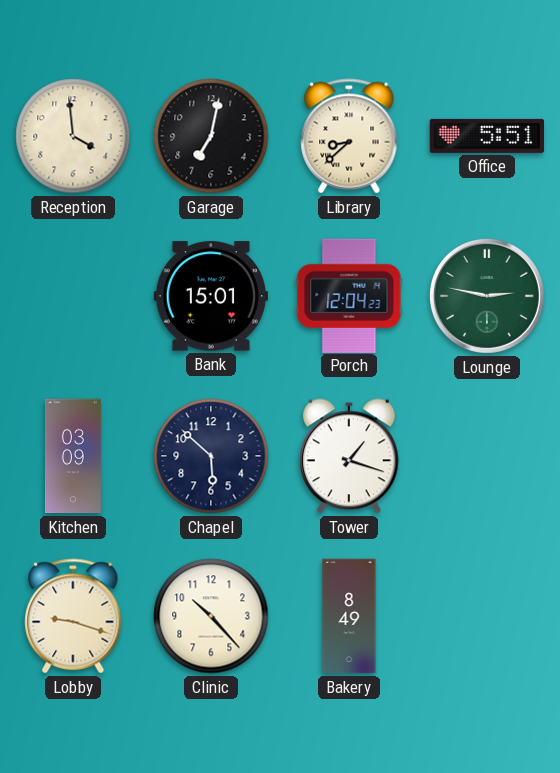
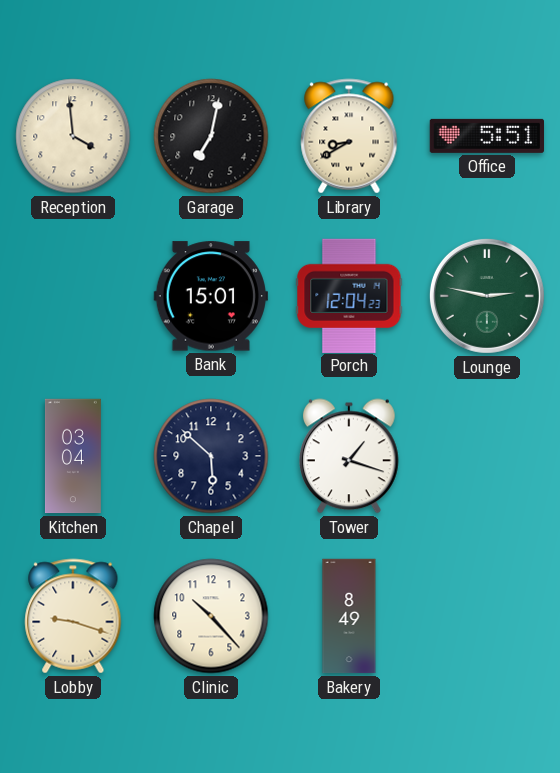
Library: 8:38 -> 8:40
Kitchen: 03:09 -> 03:04
